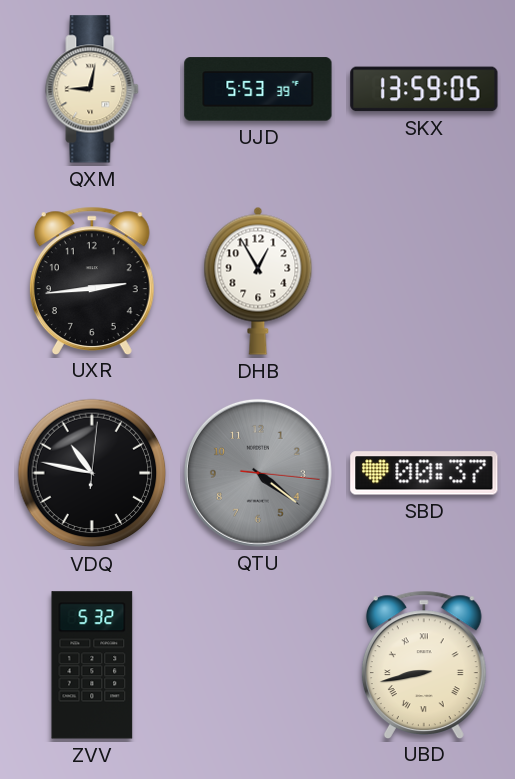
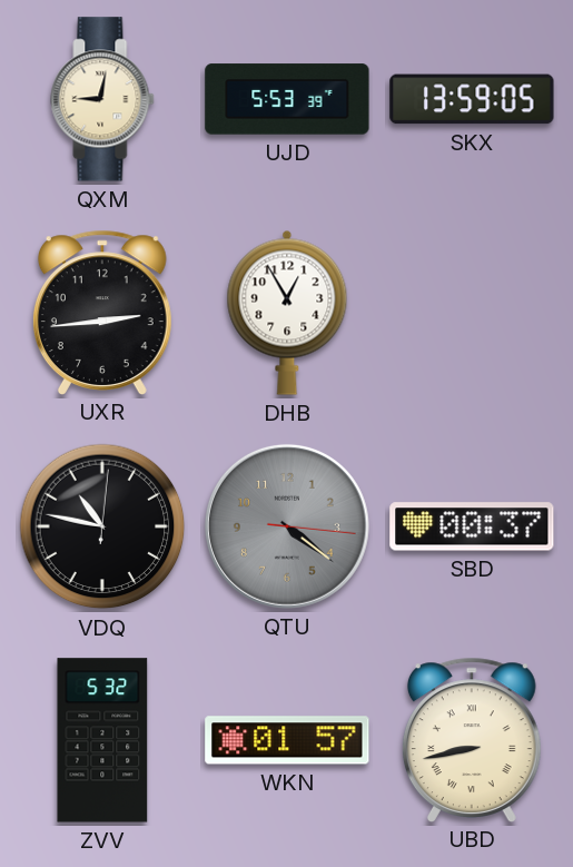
WKN: none -> 01:57
